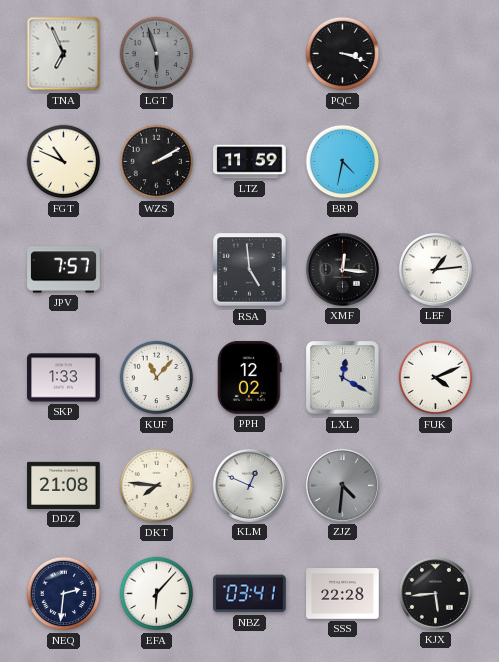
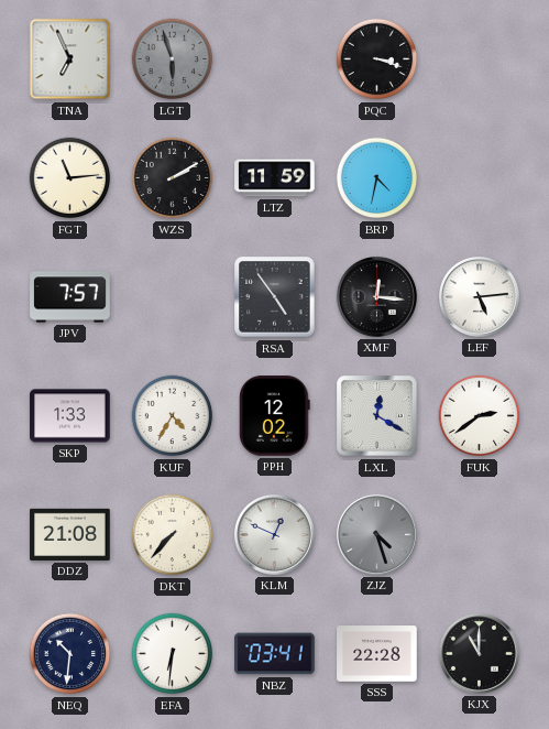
FGT: 10:49 -> 11:14
RSA: 4:59 -> 4:54
LEF: 1:14 -> 5:14
KUF: 11:07 -> 4:35
FUK: 4:11 -> 2:39
DKT: 7:46 -> 7:37
ZJZ: 4:31 -> 4:27
NEQ: 2:31 -> 10:31
EFA: 6:07 -> 6:31
KJX: 5:44 -> 11:00
